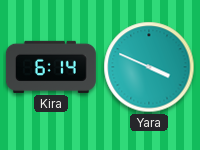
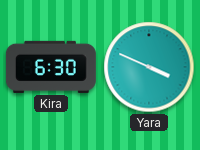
Kira: 6:14 -> 6:30
